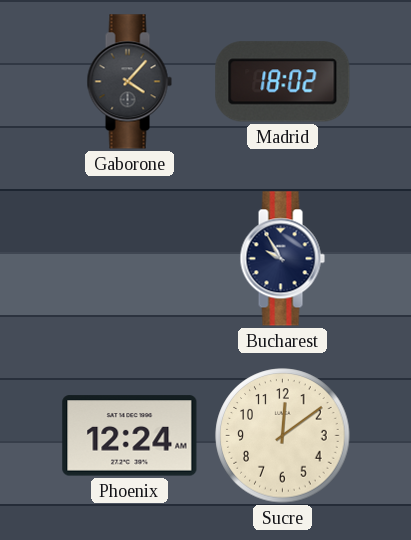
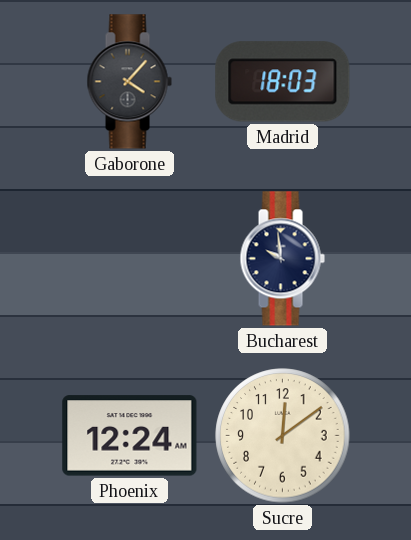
Madrid: 18:02 -> 18:03
Bucharest: 9:55 -> 9:59
